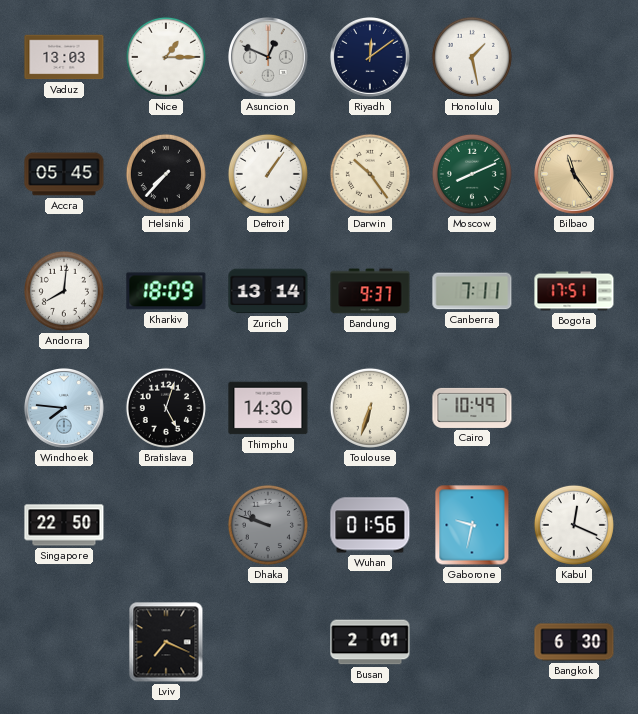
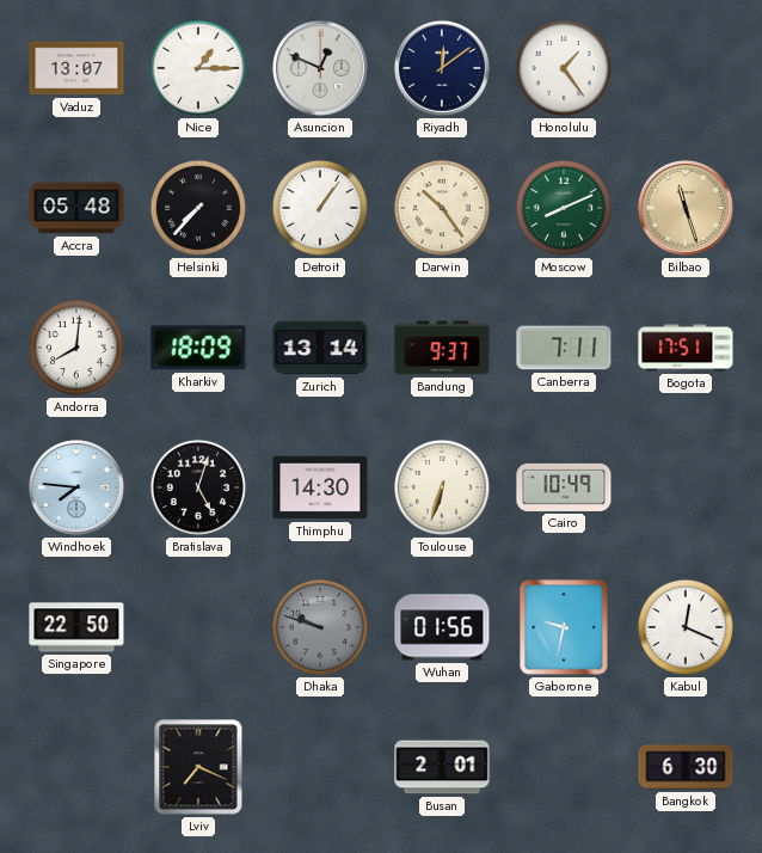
Vaduz: 13:03 -> 13:07
Honolulu: 1:28 -> 1:24
Accra: 05:45 -> 05:48
Bilbao: 11:24 -> 11:27
